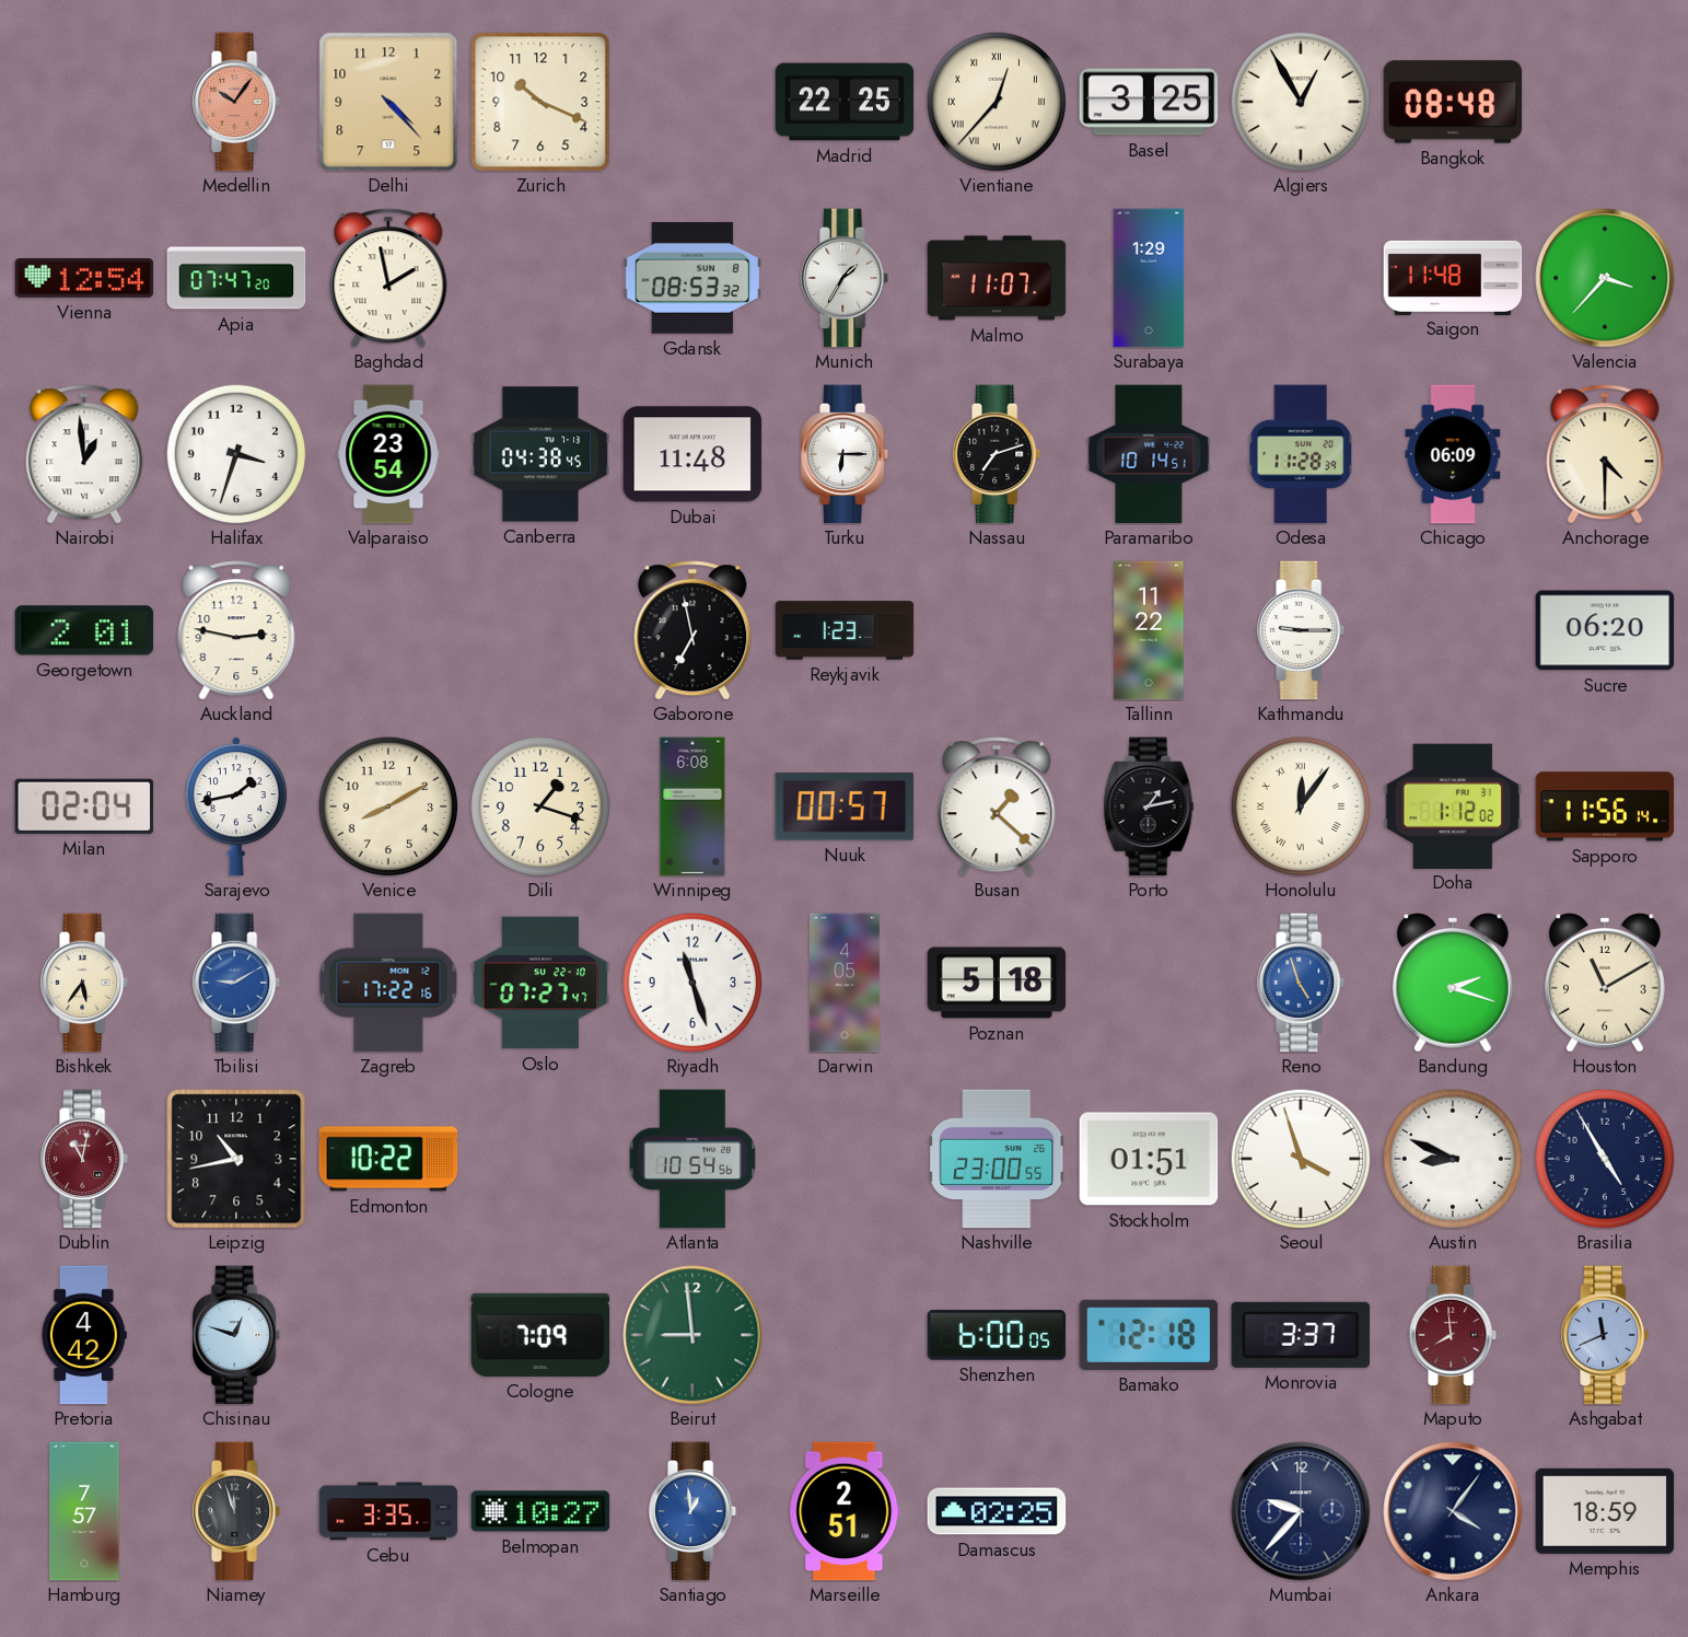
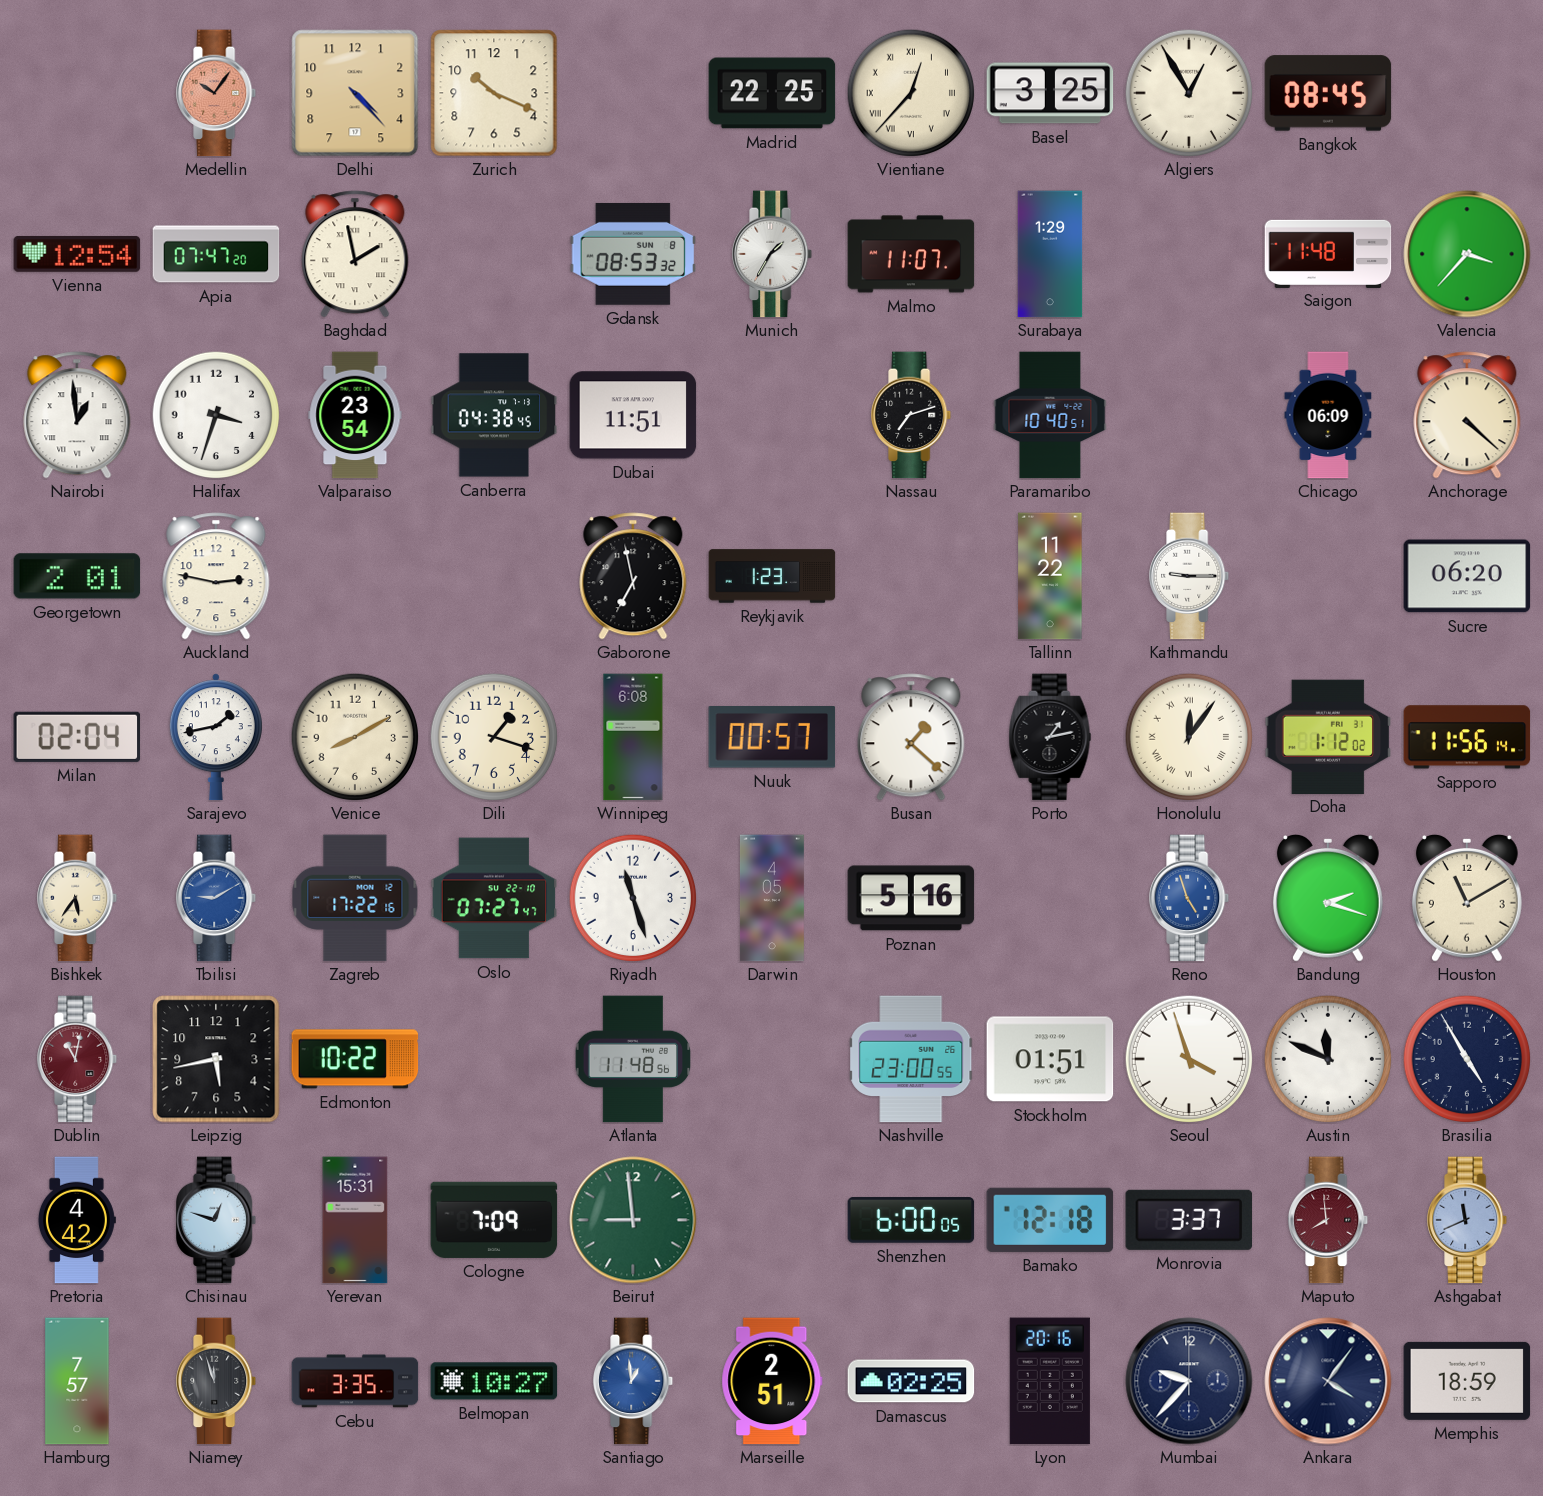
Bangkok: 08:48 -> 08:45
Dubai: 11:48 -> 11:51
Turku: 6:15 -> none
Paramaribo: 10:14 -> 10:40
Odesa: 11:28 -> none
Anchorage: 4:30 -> 4:22
Poznan: 5:18 -> 5:16
Leipzig: 10:43 -> 5:43
Atlanta: 10:54 -> 11:48
Austin: 8:49 -> 11:49
Yerevan: none -> 15:31
Lyon: none -> 20:16
